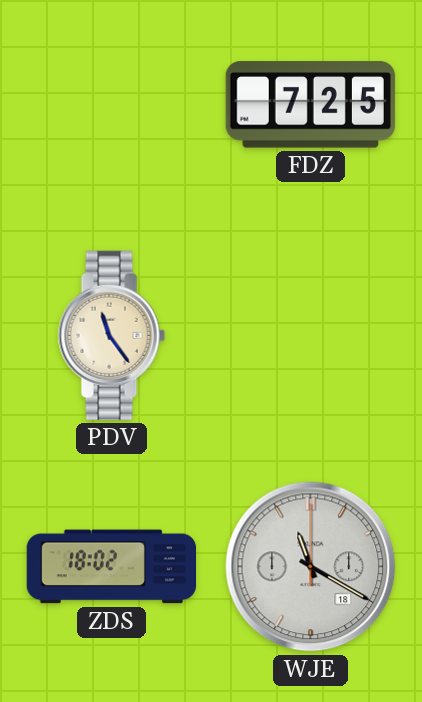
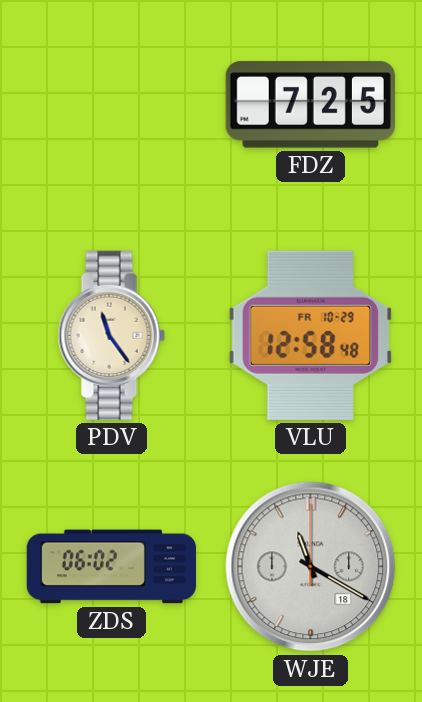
VLU: none -> 12:58
ZDS: 18:02 -> 06:02
